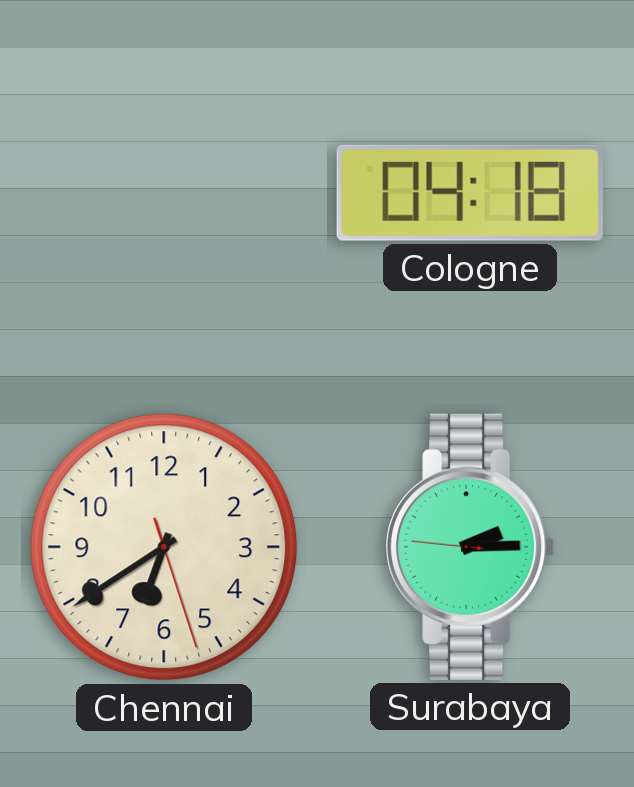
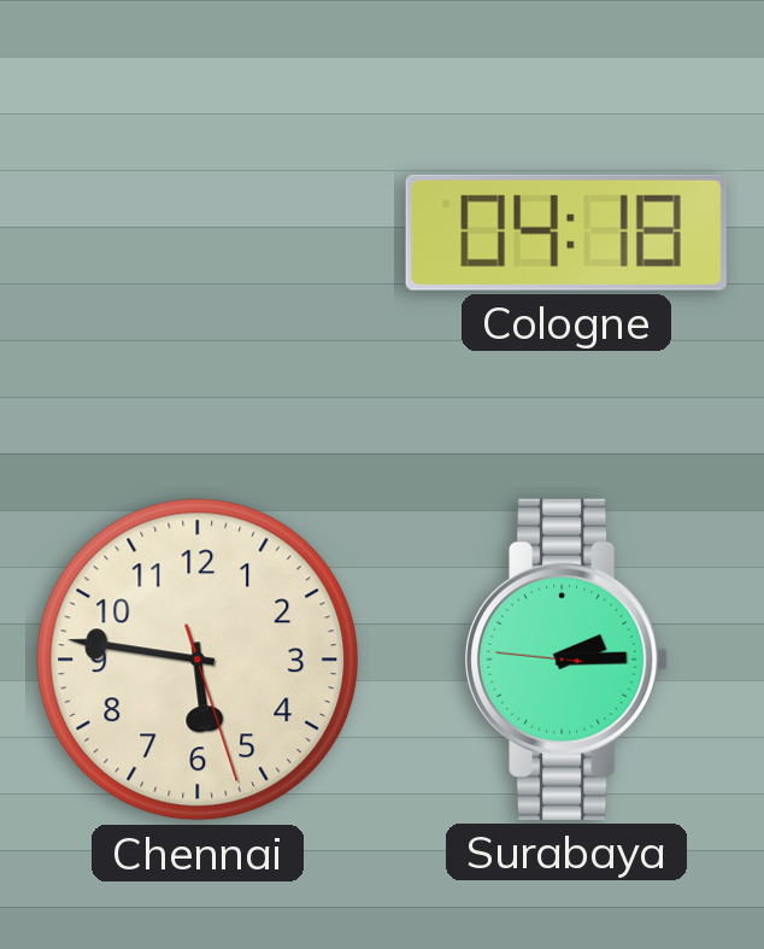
Chennai: 6:39 -> 5:46
